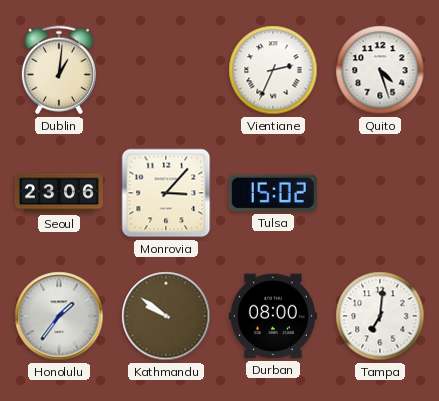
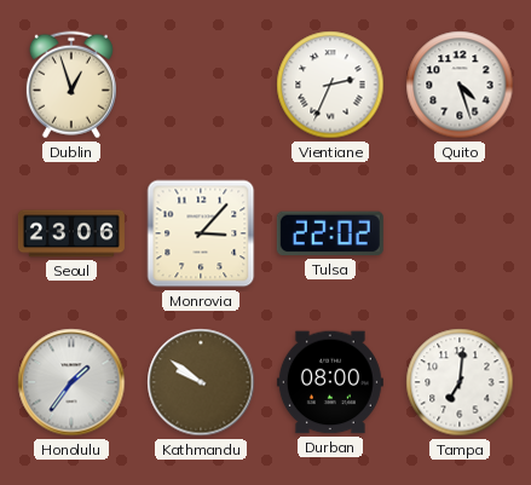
Dublin: 1:01 -> 12:57
Tulsa: 15:02 -> 22:02
